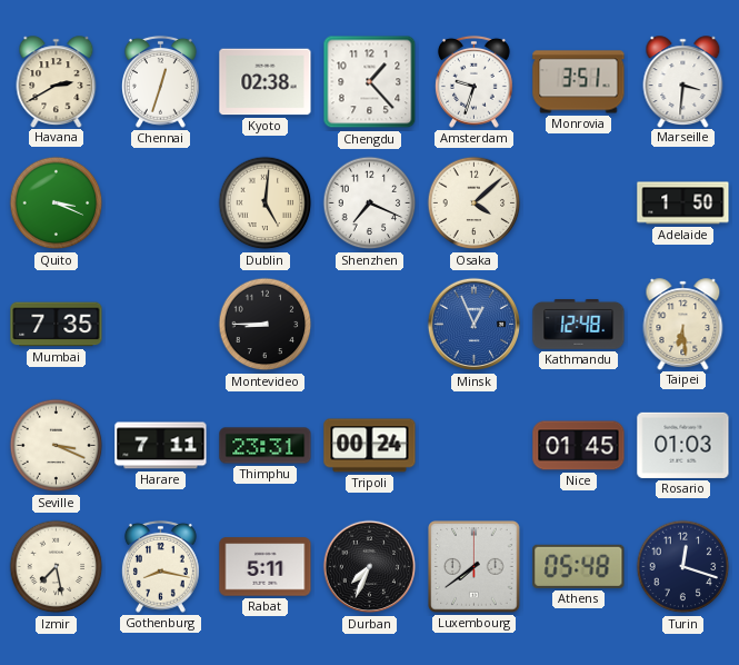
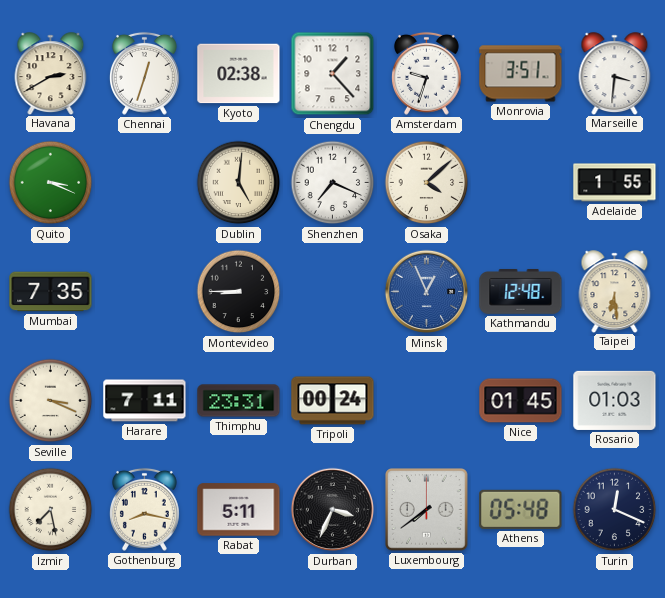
Adelaide: 1:50 -> 1:55
Durban: 7:34 -> 3:34
Turin: 12:18 -> 12:19
